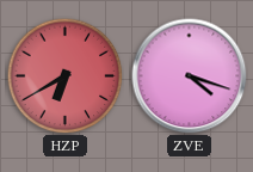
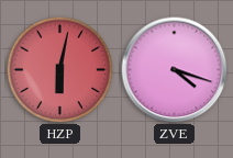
HZP: 6:40 -> 6:02
